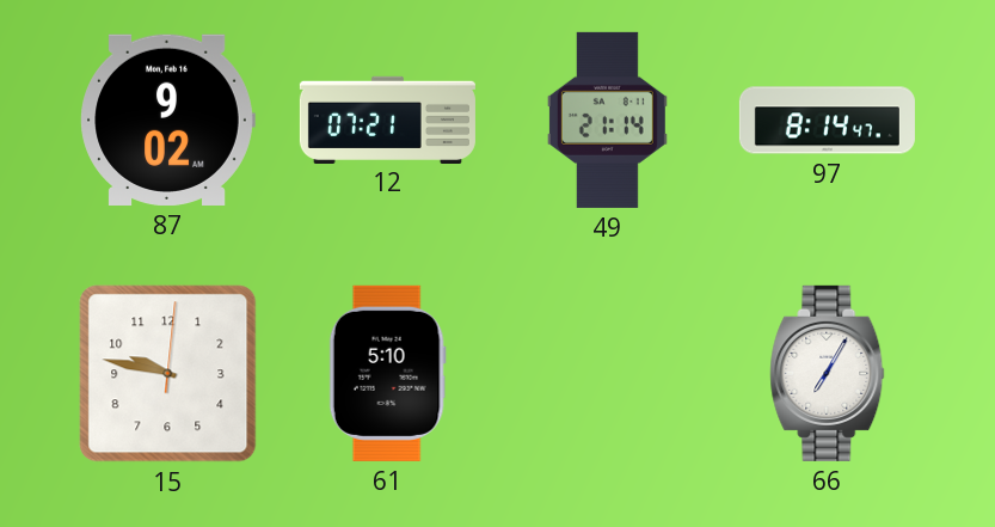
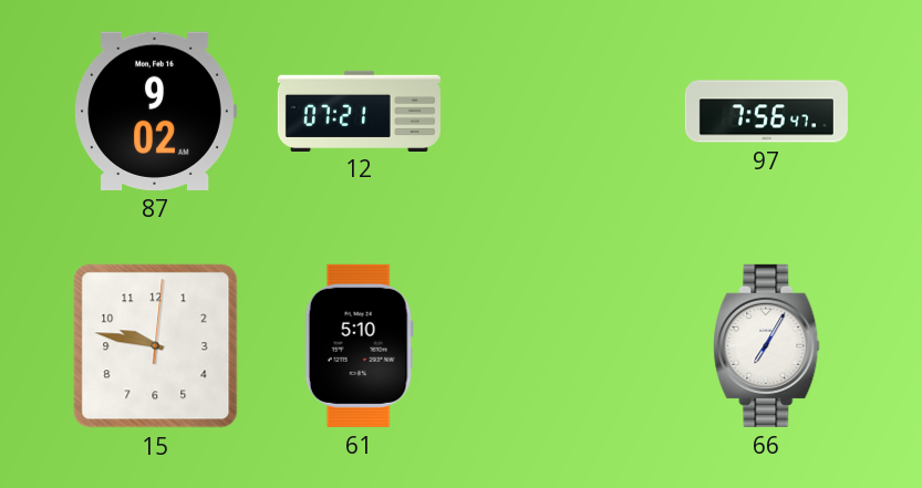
49: 21:14 -> none
97: 8:14 -> 7:56
